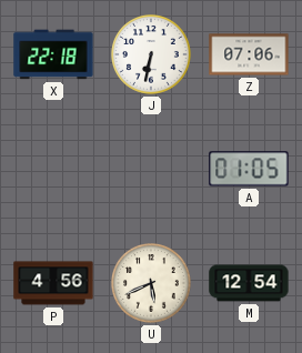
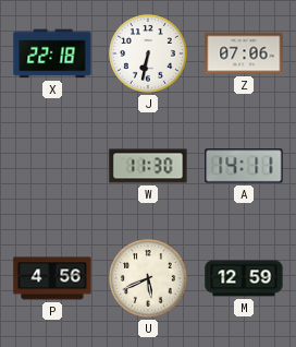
W: none -> 11:30
A: 01:05 -> 14:11
M: 12:54 -> 12:59
